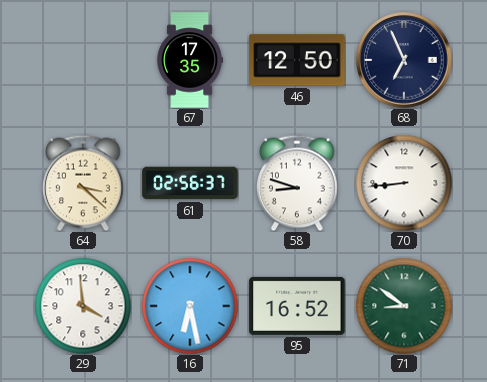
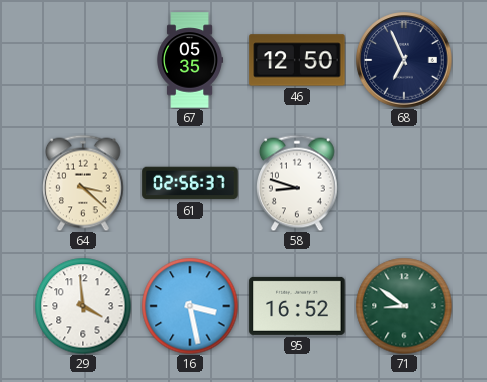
67: 17:35 -> 05:35
70: 8:44 -> none
16: 6:28 -> 3:28
